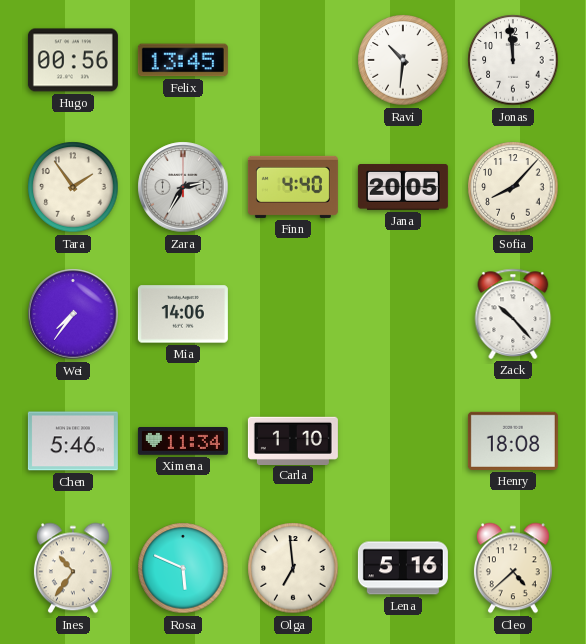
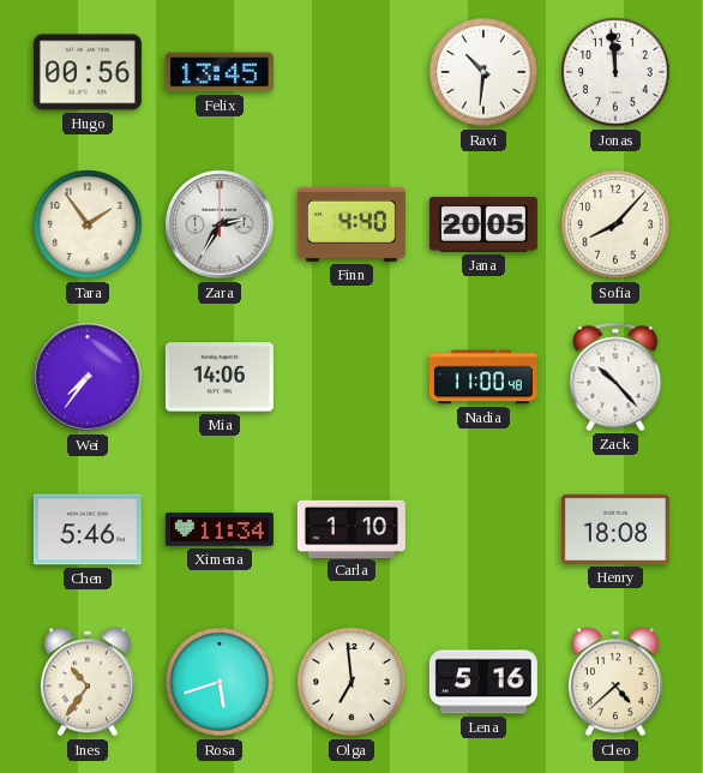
Nadia: none -> 11:00
Rosa: 5:49 -> 5:42
